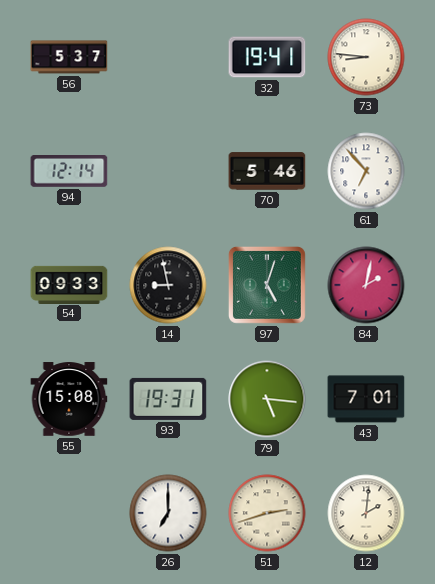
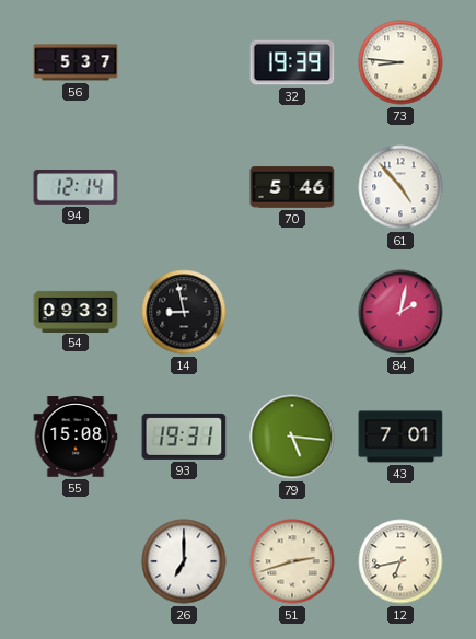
32: 19:41 -> 19:39
61: 6:53 -> 4:53
97: 5:03 -> none
12: 2:01 -> 6:43
